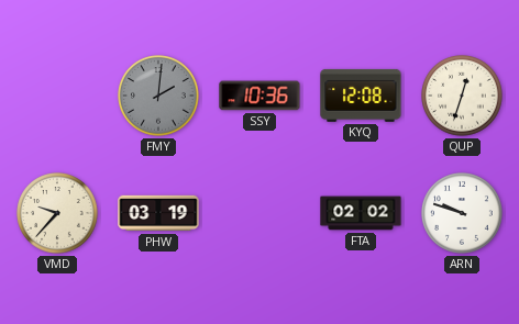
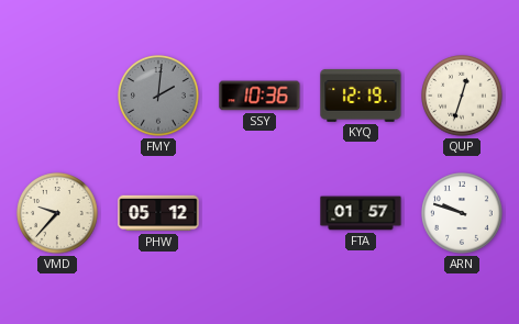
KYQ: 12:08 -> 12:19
PHW: 03:19 -> 05:12
FTA: 02:02 -> 01:57
